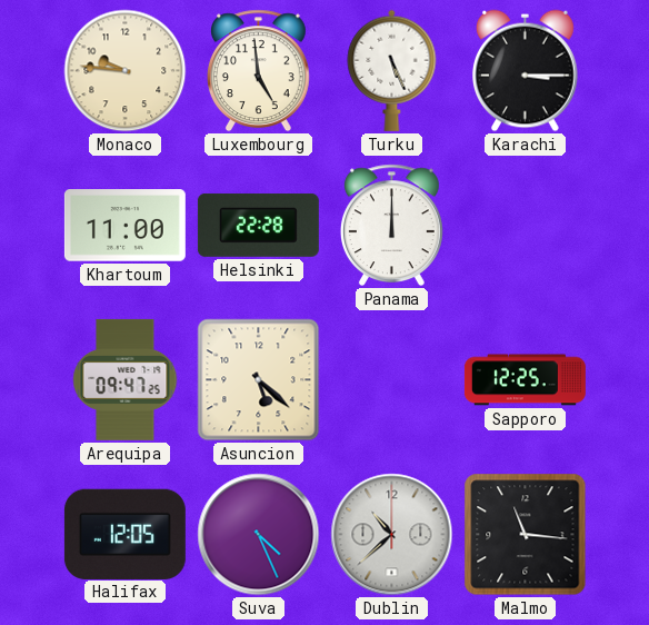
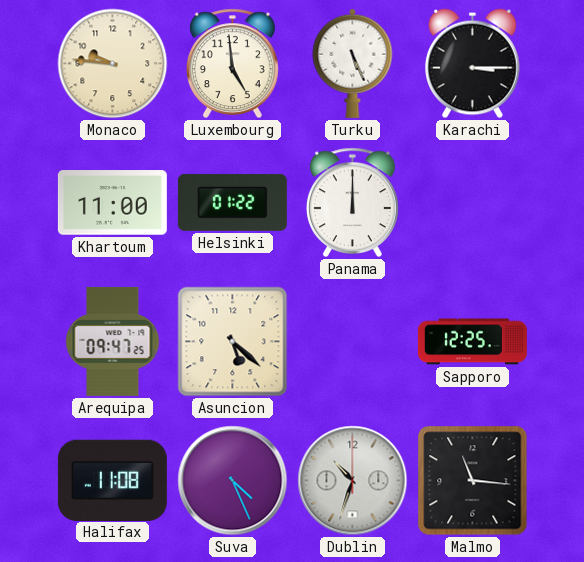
Helsinki: 22:28 -> 01:22
Halifax: 12:05 -> 11:08
Dublin: 10:38 -> 10:33
